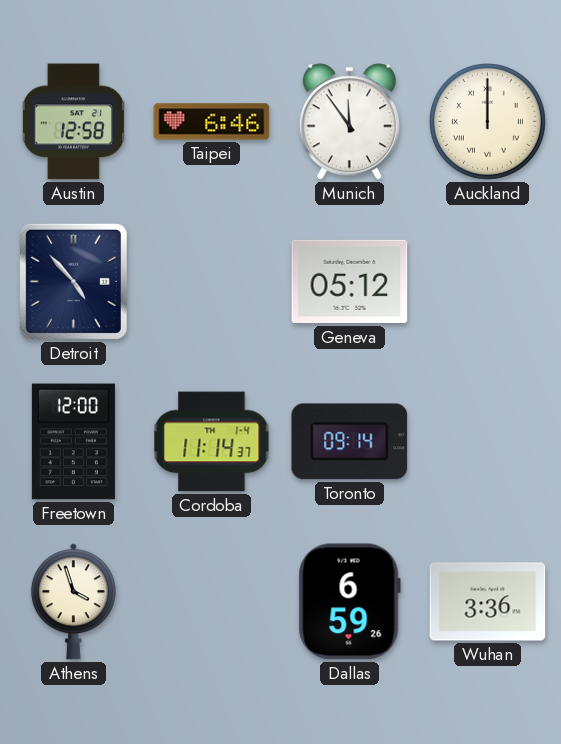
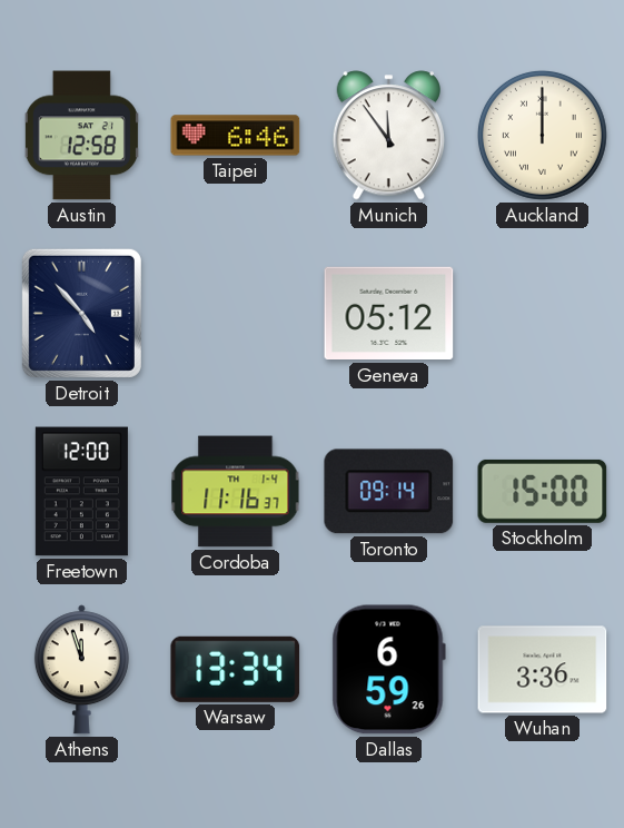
Cordoba: 11:14 -> 11:16
Stockholm: none -> 15:00
Athens: 3:57 -> 11:57
Warsaw: none -> 13:34
